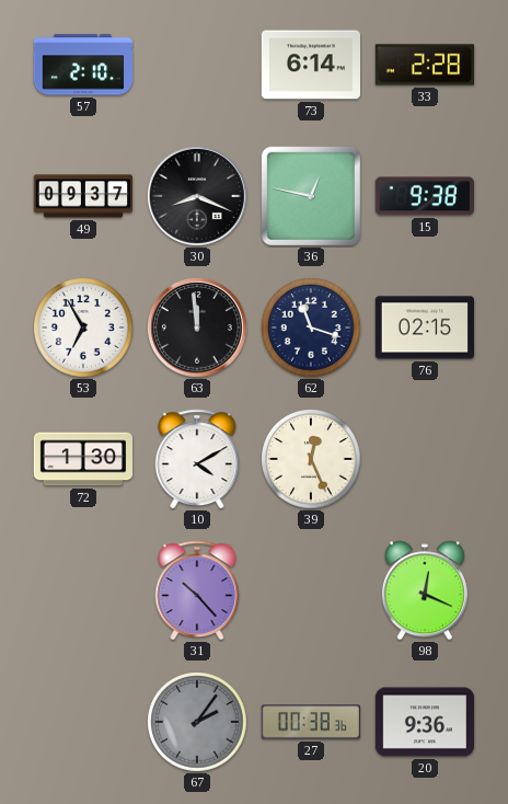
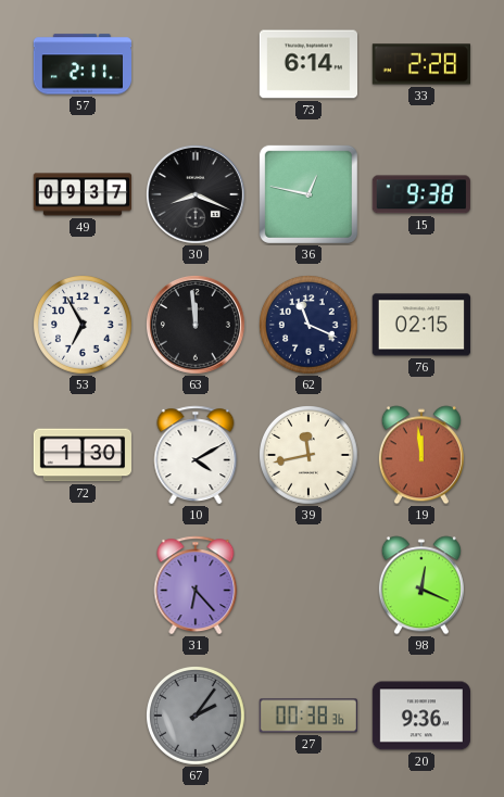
57: 2:10 -> 2:11
62: 11:18 -> 11:19
39: 12:26 -> 11:43
19: none -> 11:59
31: 10:23 -> 6:23
